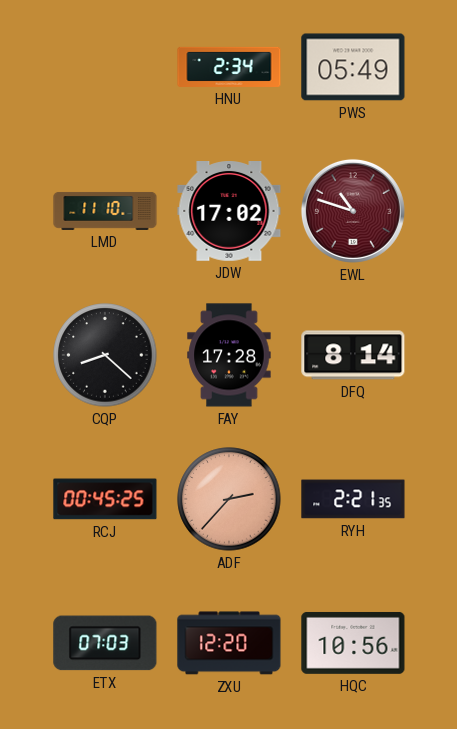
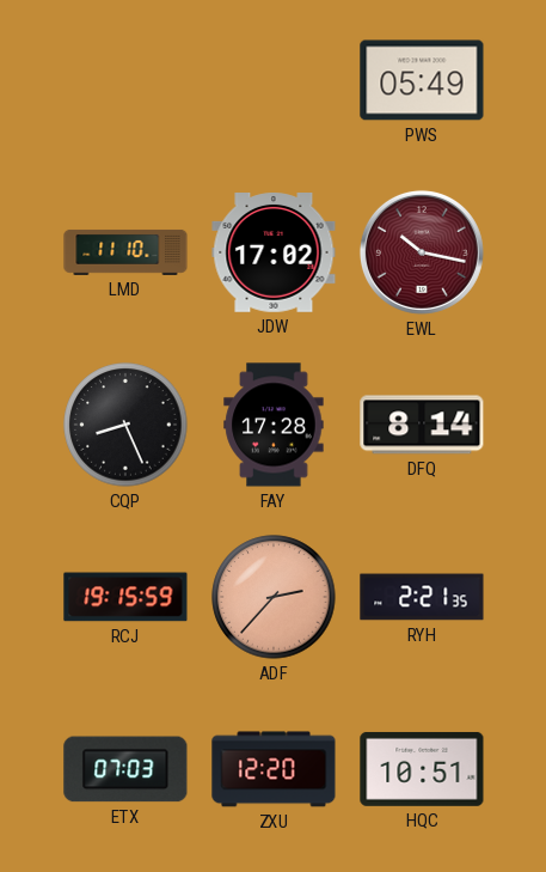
HNU: 2:34 -> none
EWL: 10:48 -> 10:17
CQP: 8:22 -> 8:26
RCJ: 00:45 -> 19:15
HQC: 10:56 -> 10:51
